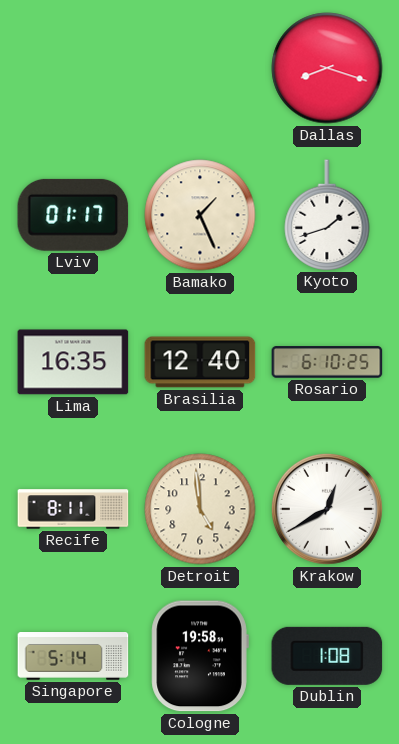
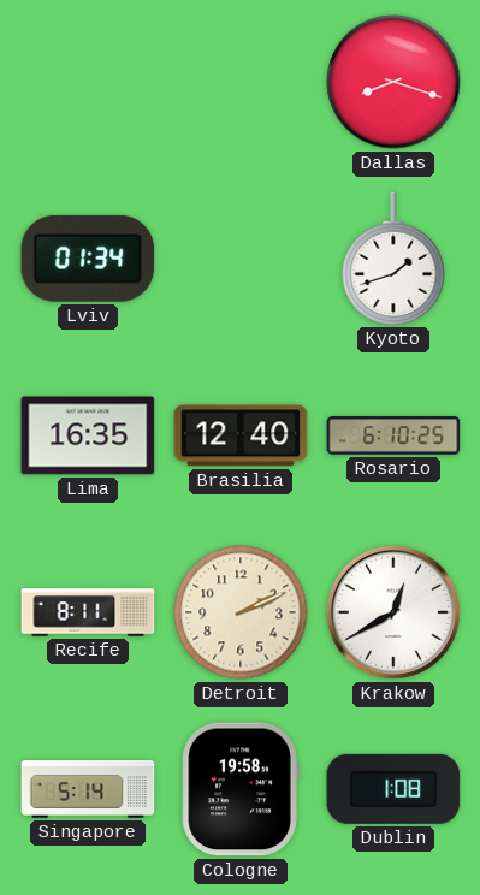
Lviv: 01:17 -> 01:34
Bamako: 1:26 -> none
Detroit: 4:59 -> 2:11
